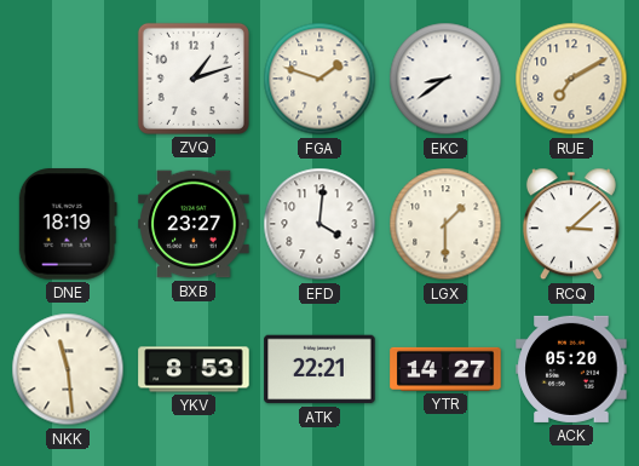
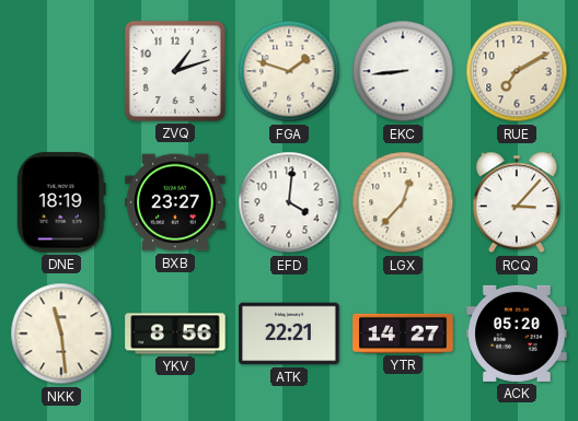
EKC: 8:39 -> 8:44
LGX: 1:30 -> 12:37
RCQ: 3:08 -> 3:07
YKV: 8:53 -> 8:56
